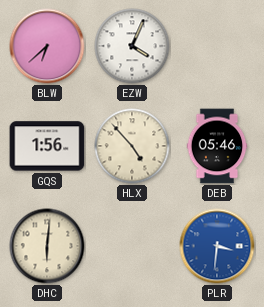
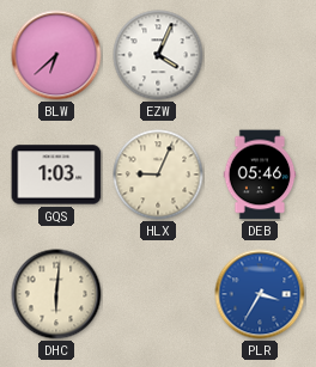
GQS: 1:56 -> 1:03
HLX: 4:53 -> 9:04
PLR: 3:31 -> 3:35
